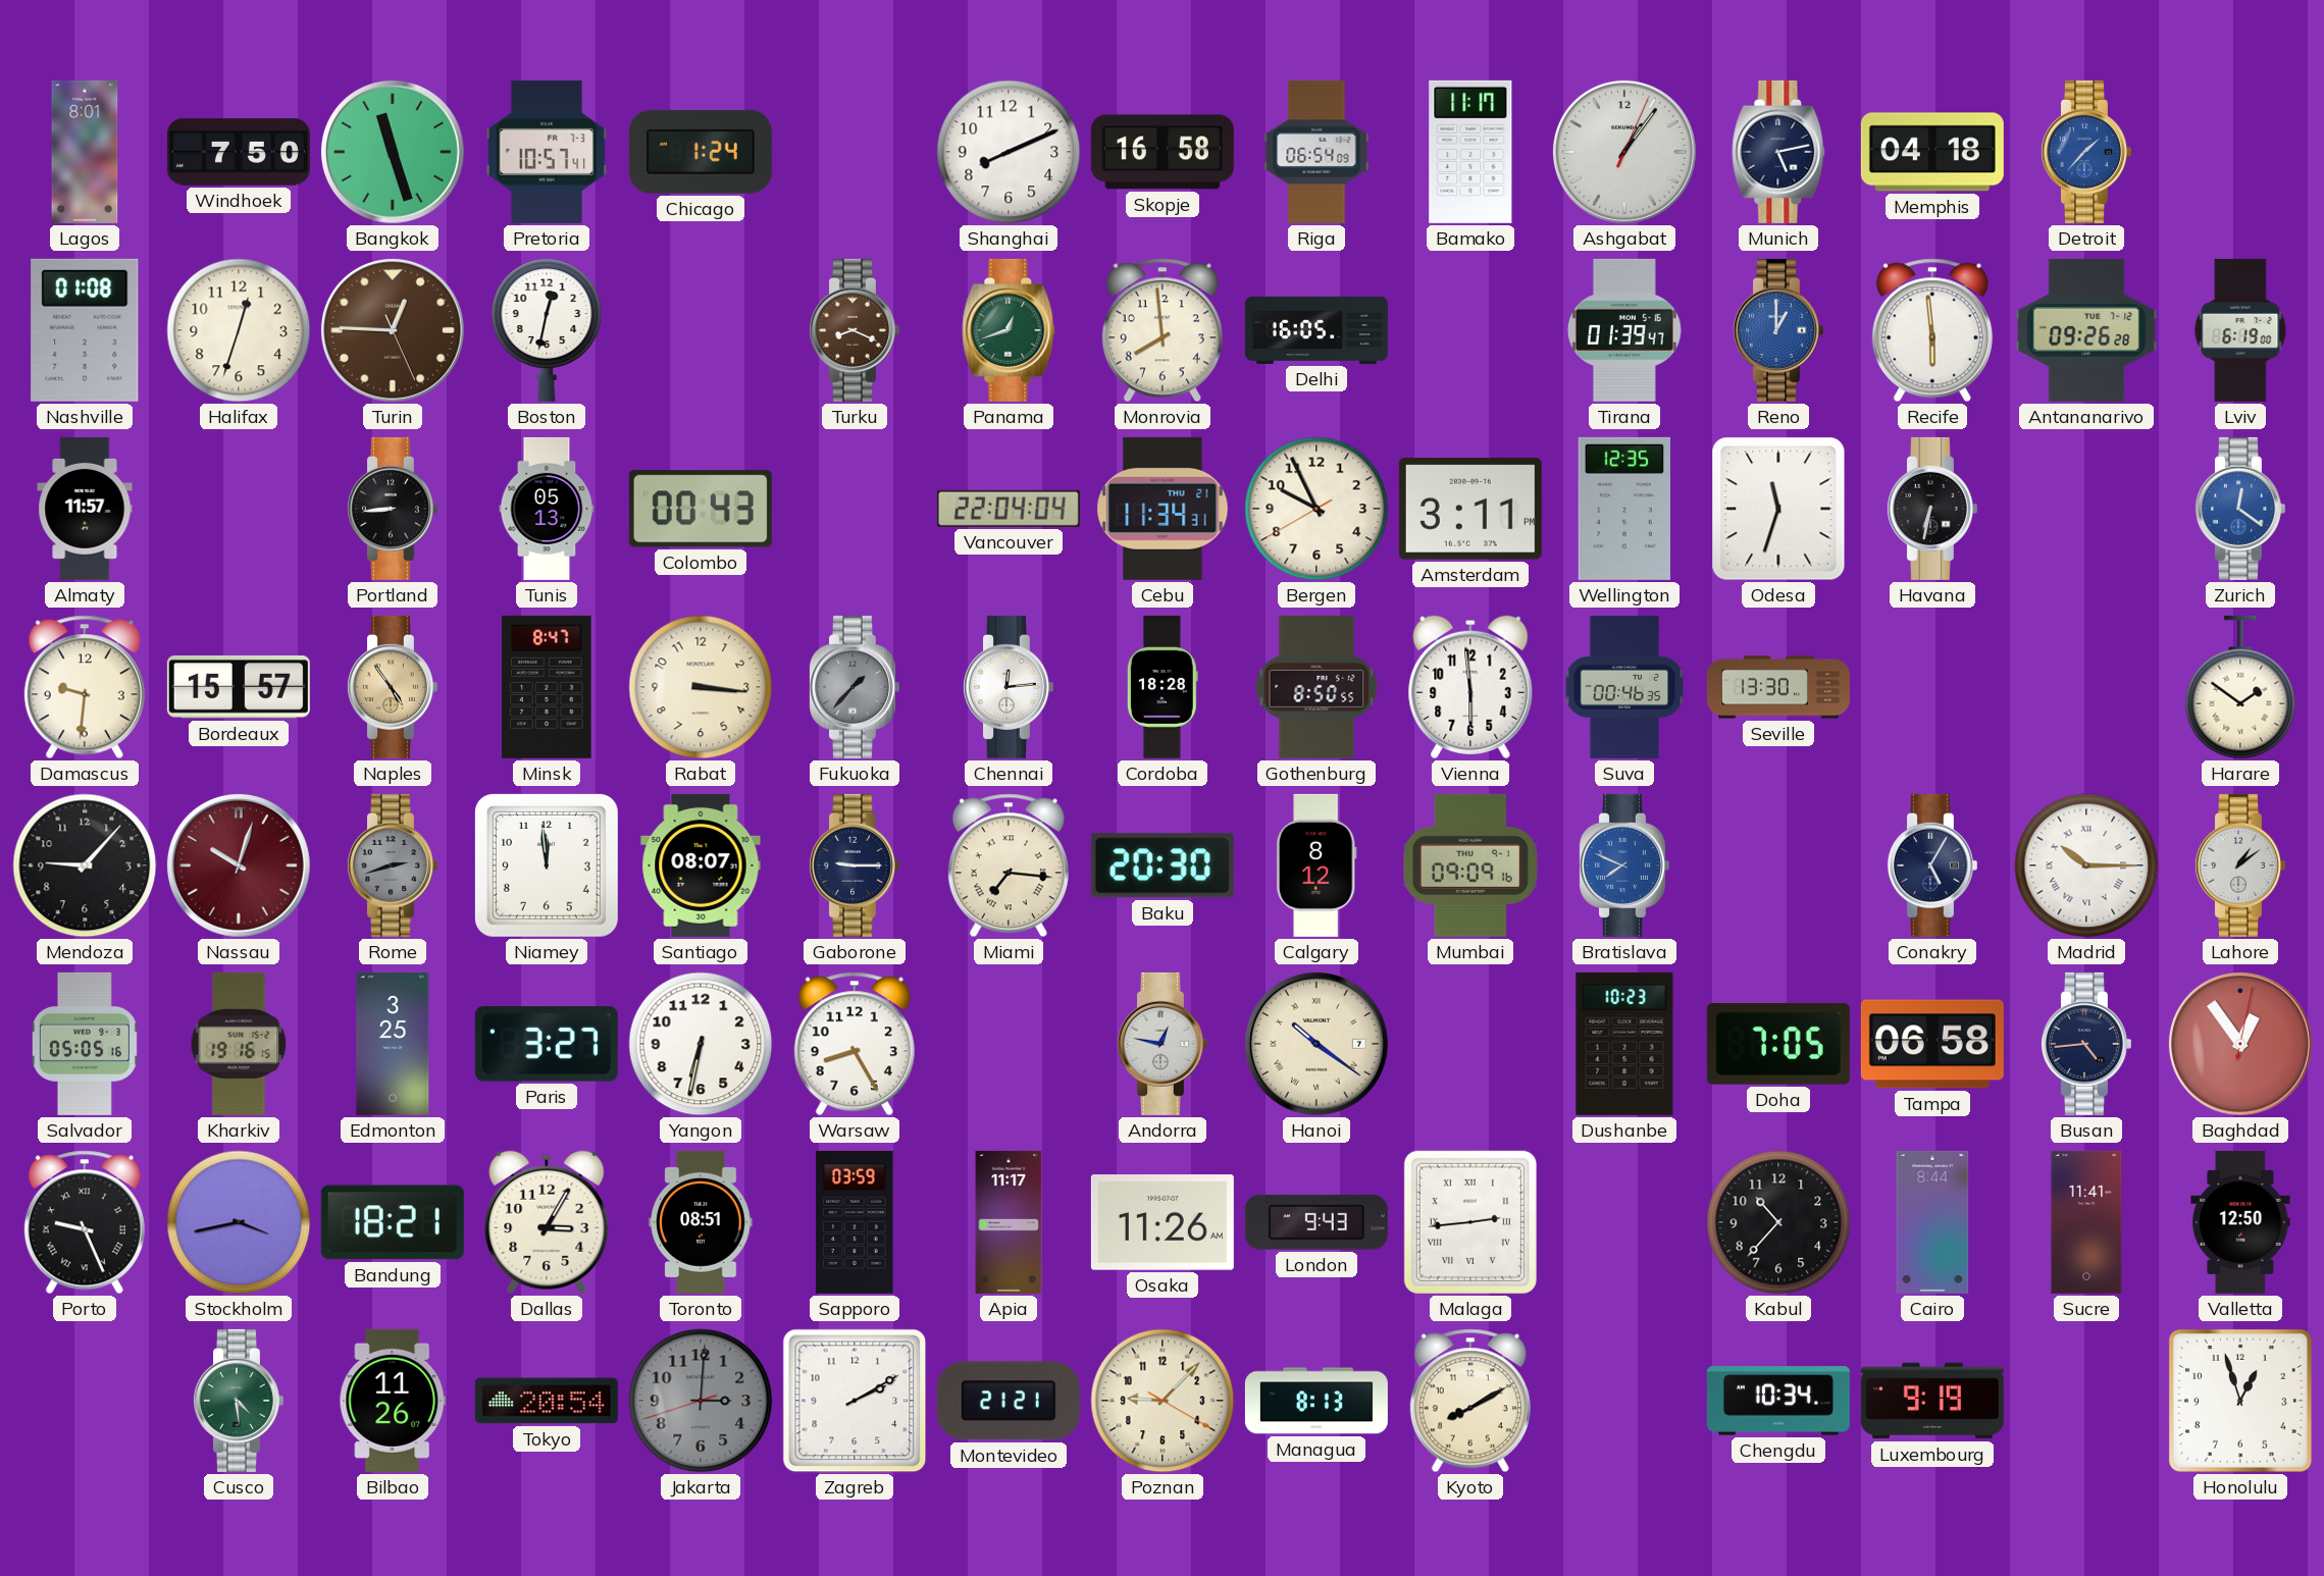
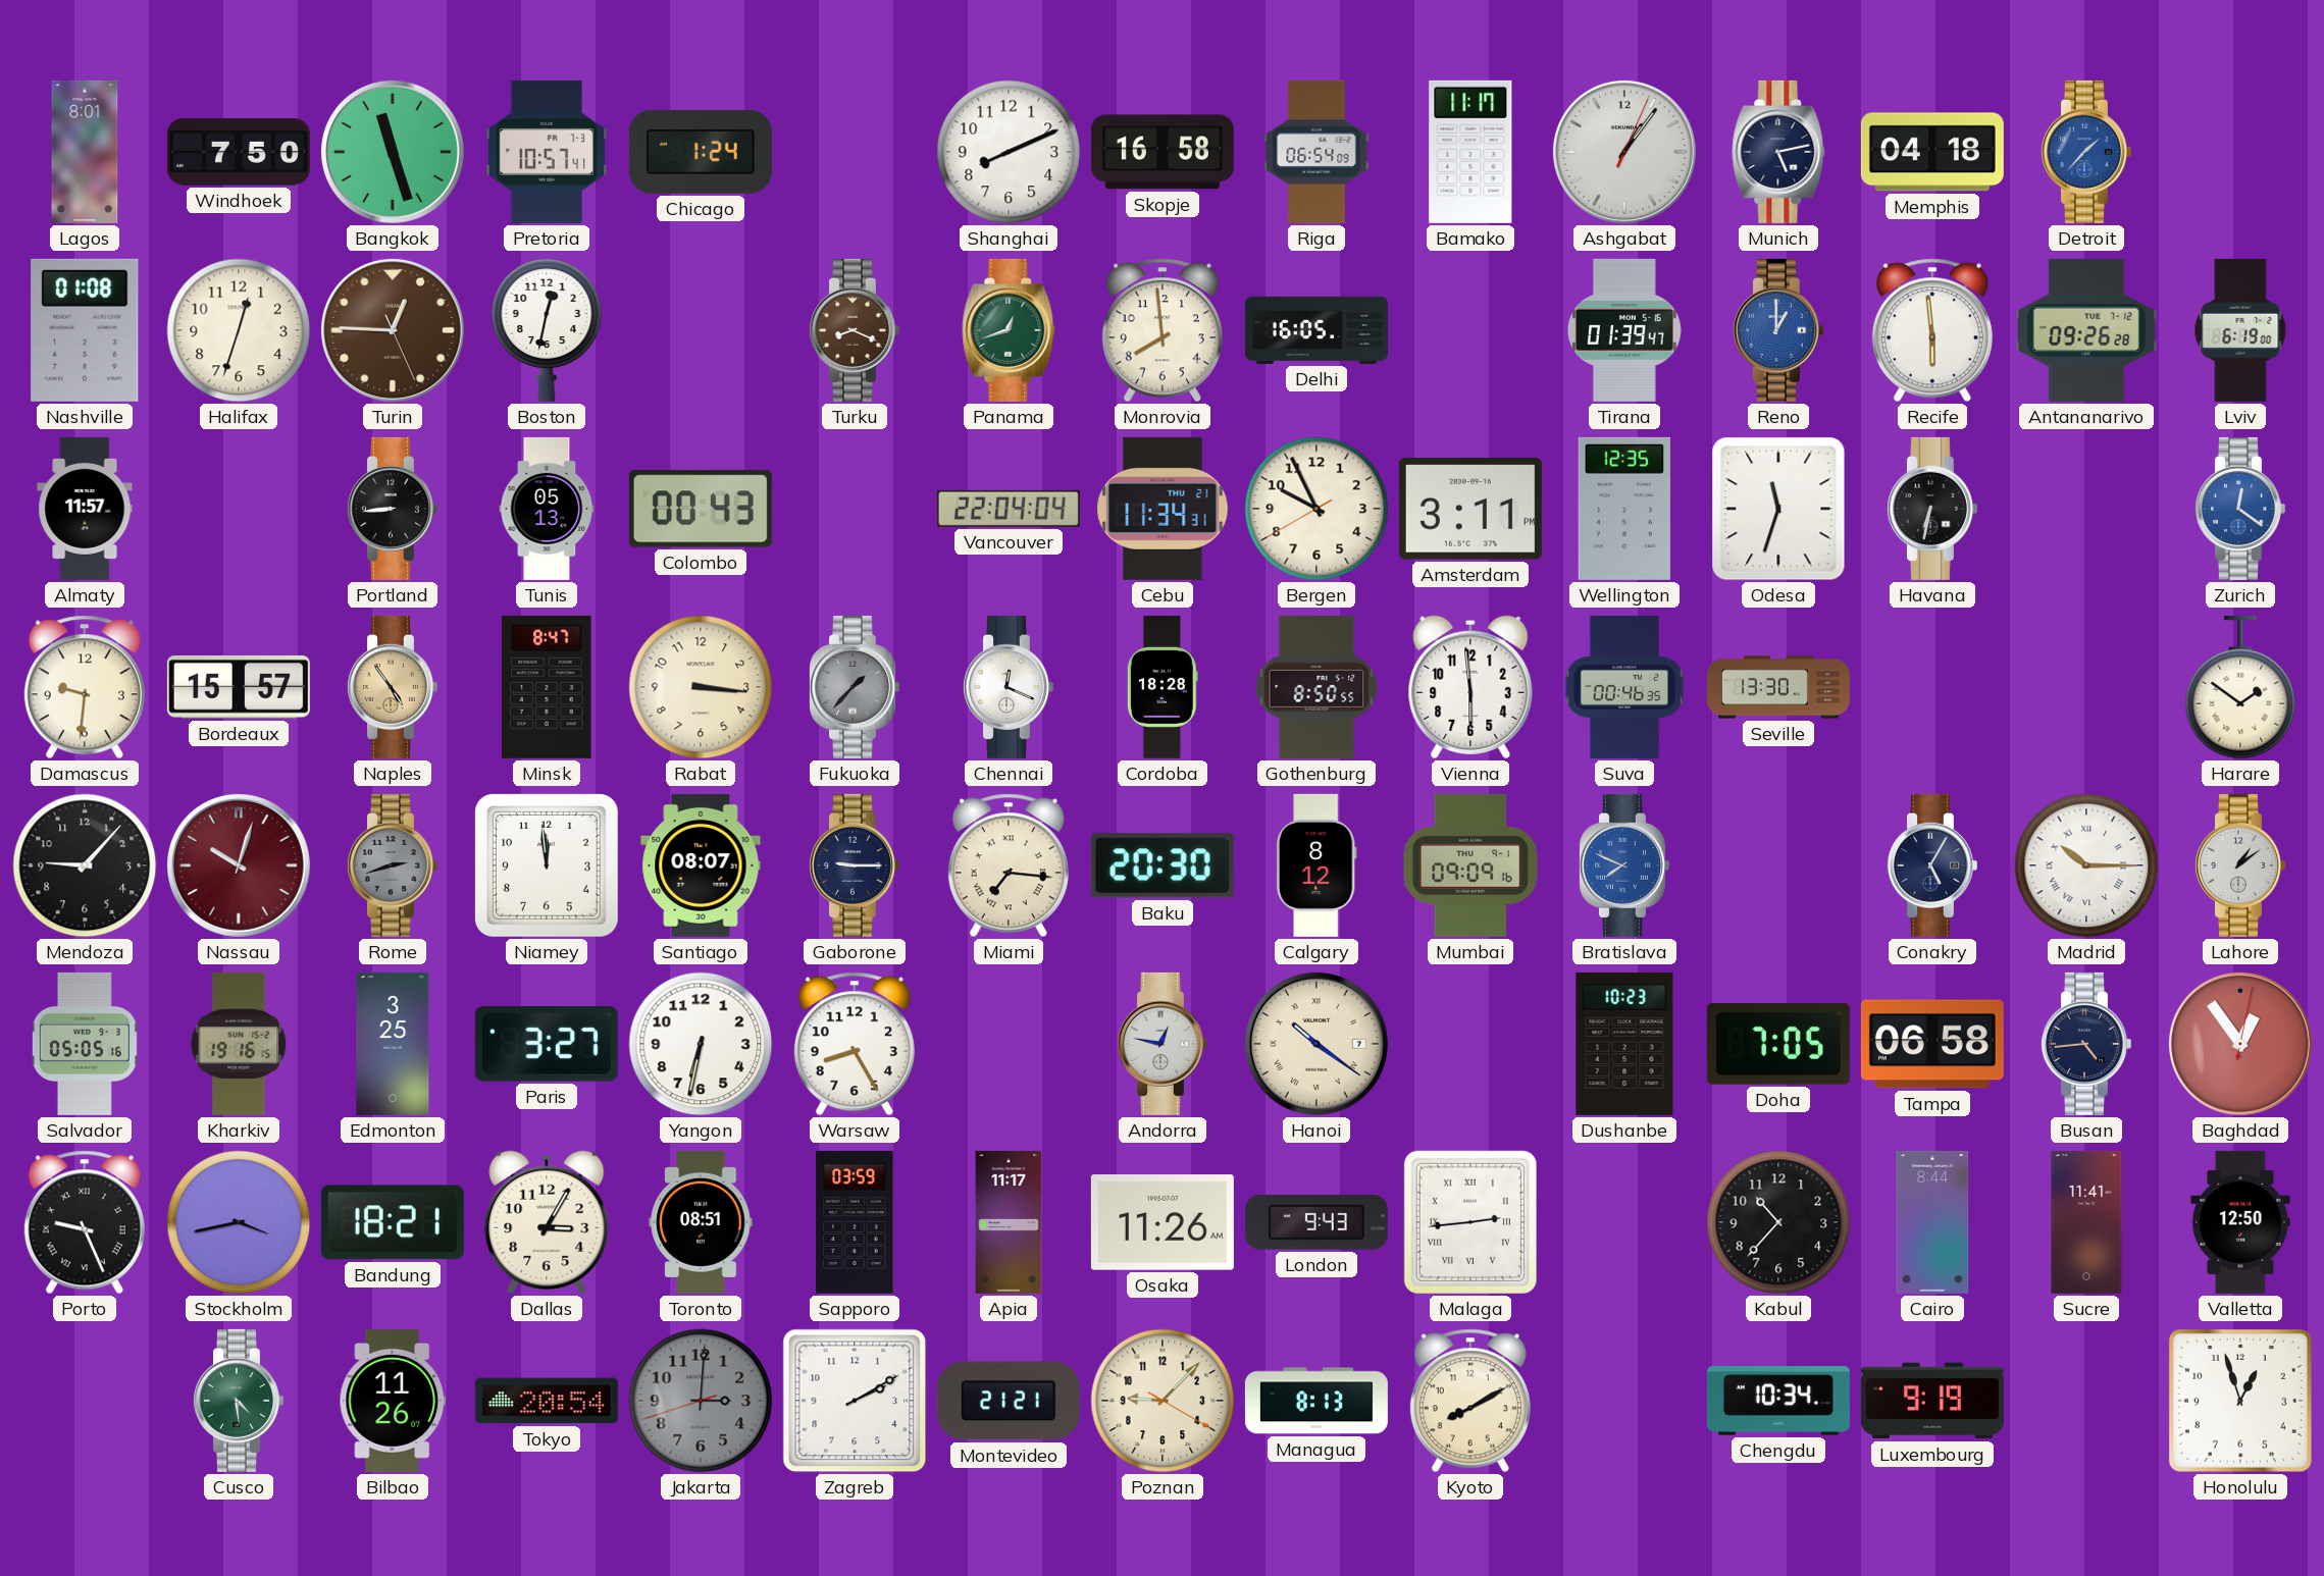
Chennai: 12:14 -> 12:19
